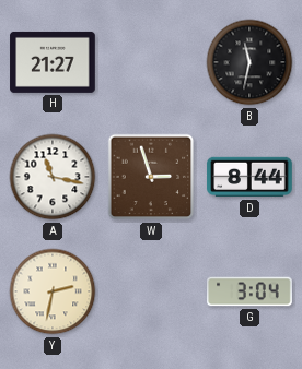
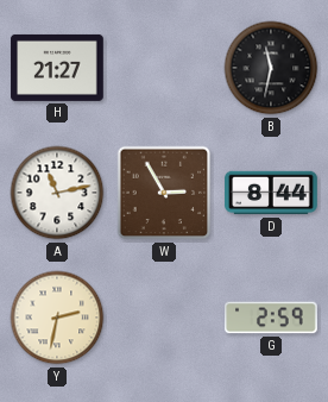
A: 11:17 -> 11:13
W: 2:57 -> 2:55
G: 3:04 -> 2:59
